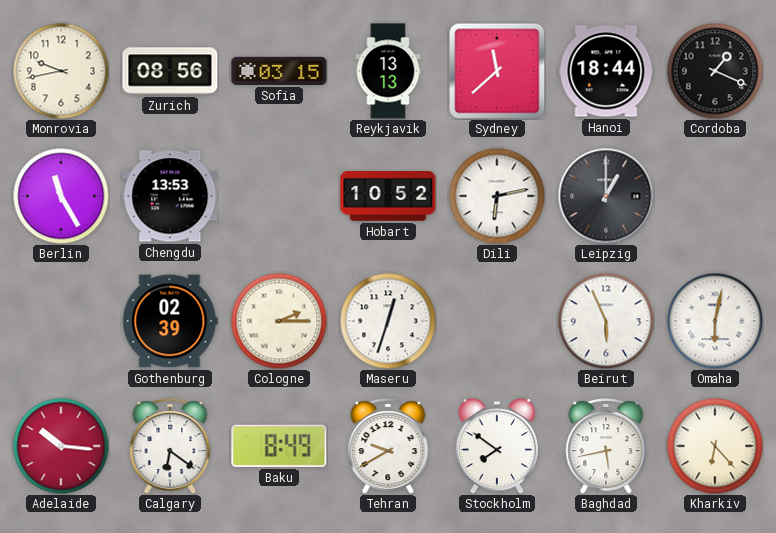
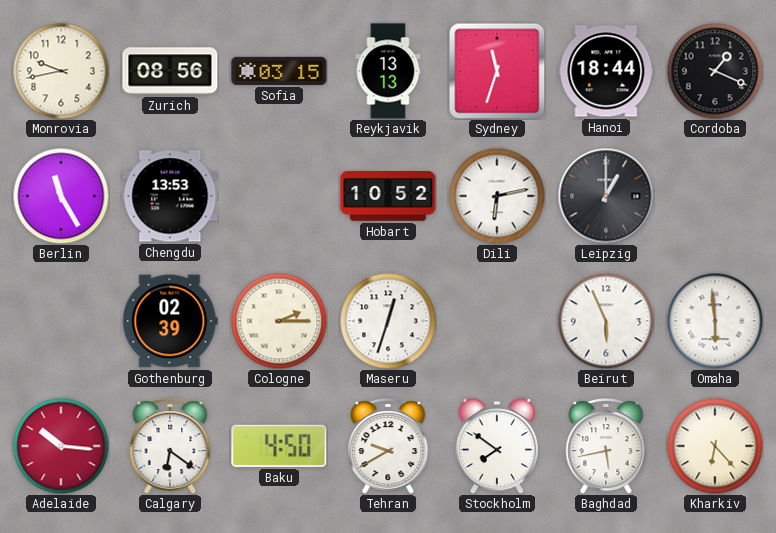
Sydney: 11:38 -> 11:33
Omaha: 6:02 -> 5:59
Baku: 8:49 -> 4:50
